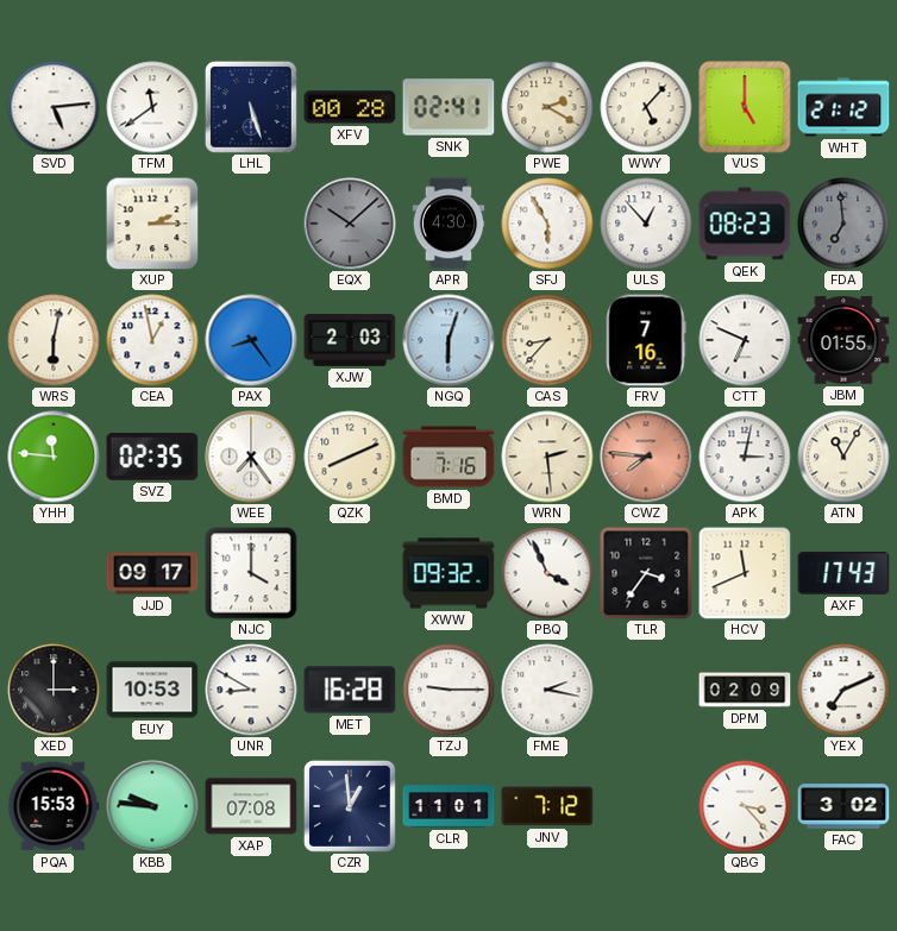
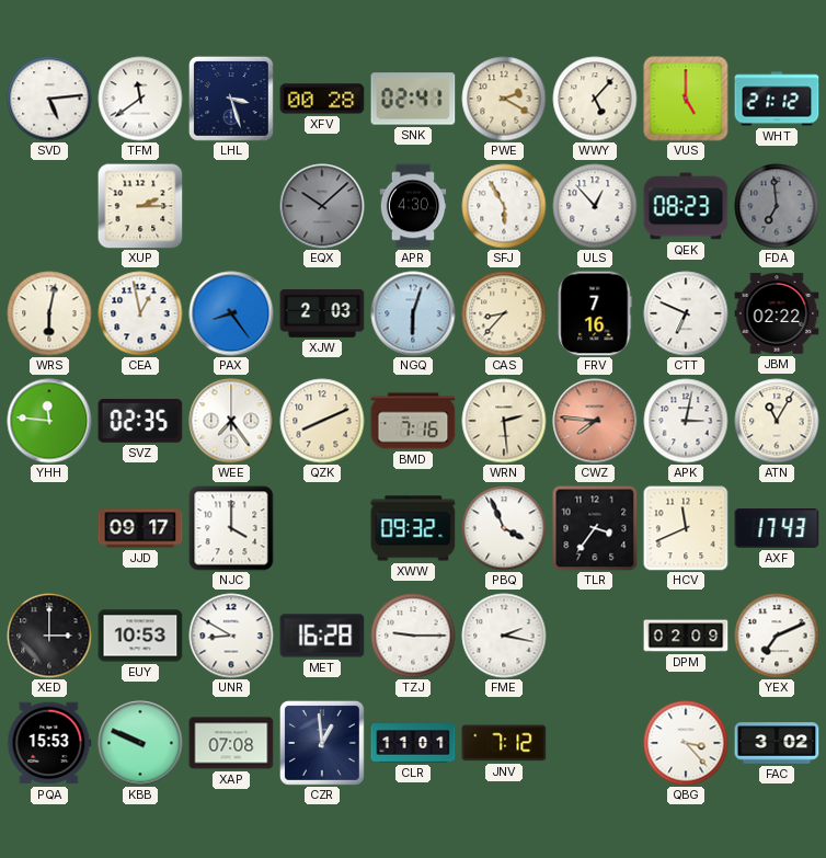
LHL: 5:27 -> 3:27
JBM: 01:55 -> 02:22
KBB: 9:46 -> 9:49
